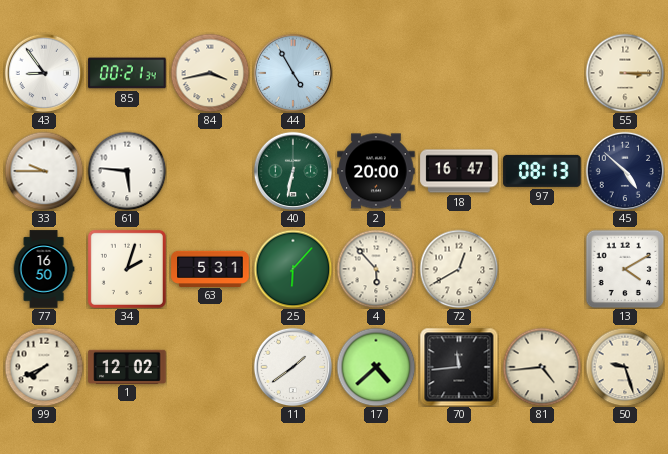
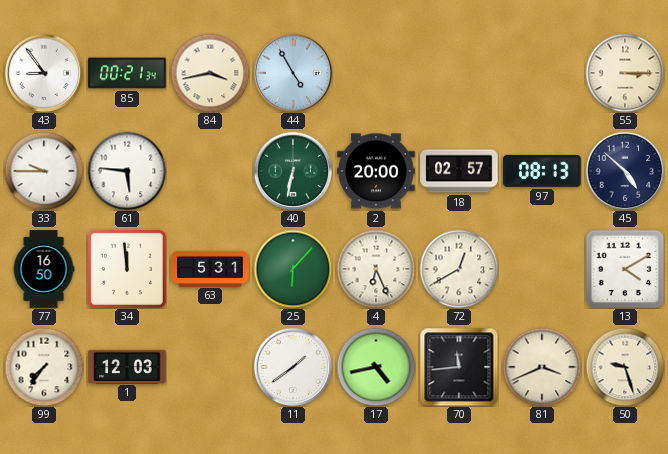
18: 16:47 -> 02:57
34: 2:03 -> 11:59
4: 5:53 -> 6:26
99: 7:41 -> 7:36
1: 12:02 -> 12:03
17: 4:38 -> 4:43
81: 4:44 -> 3:41
